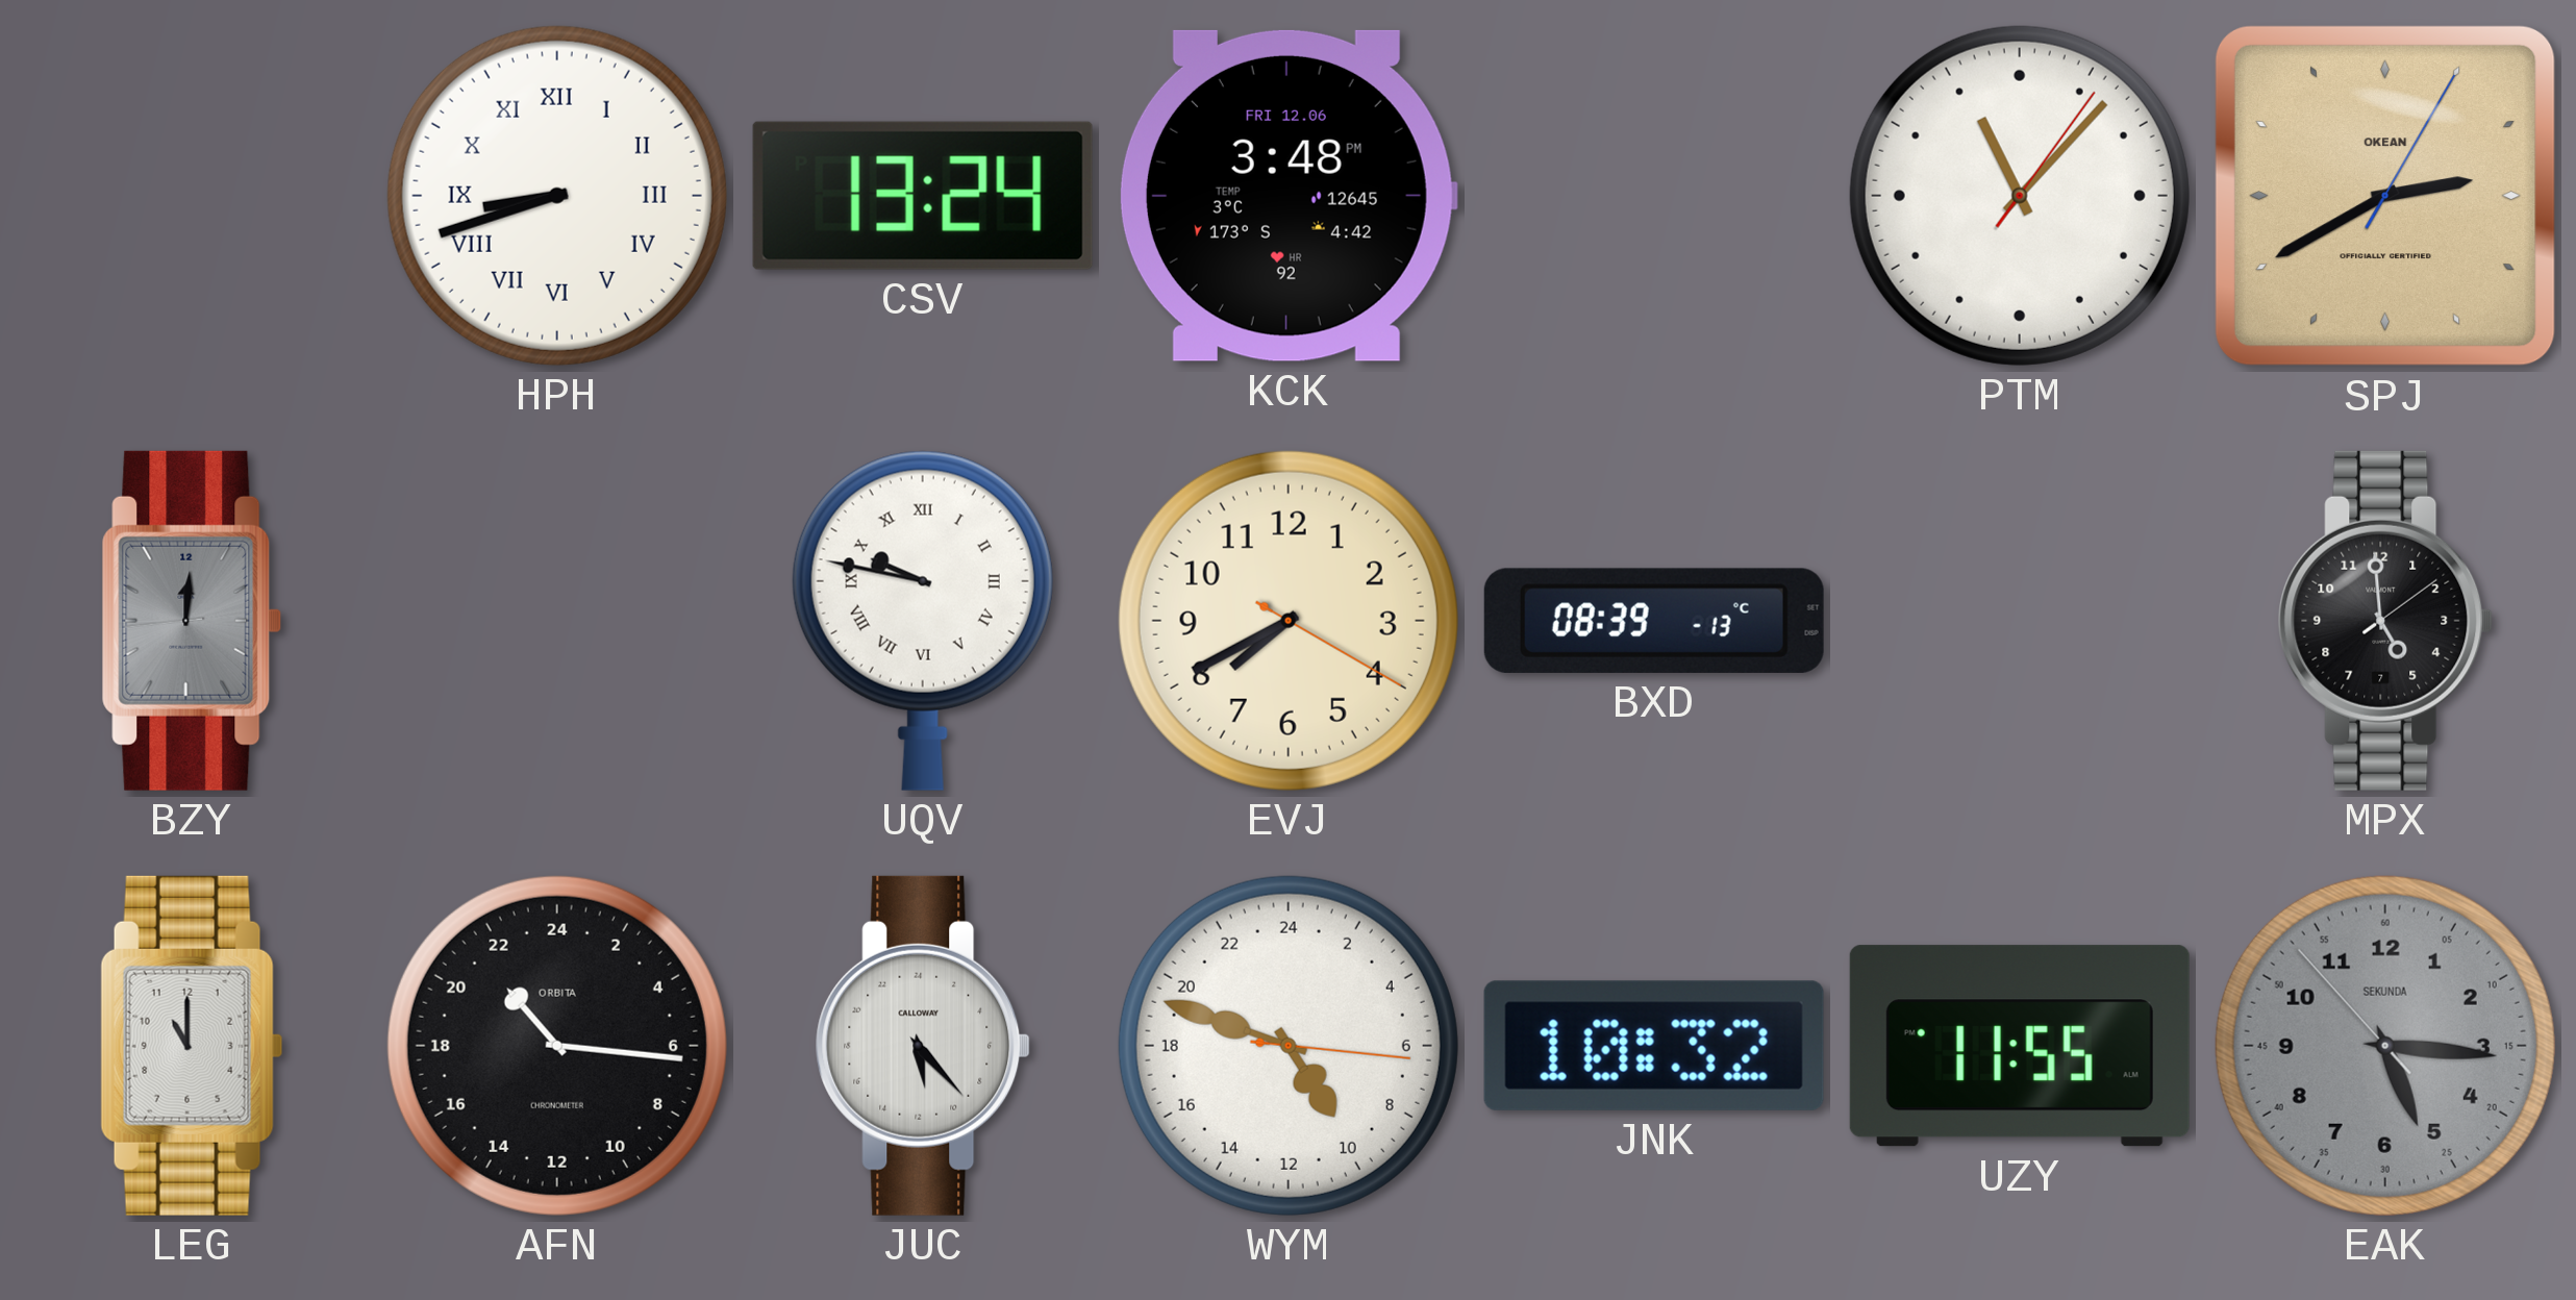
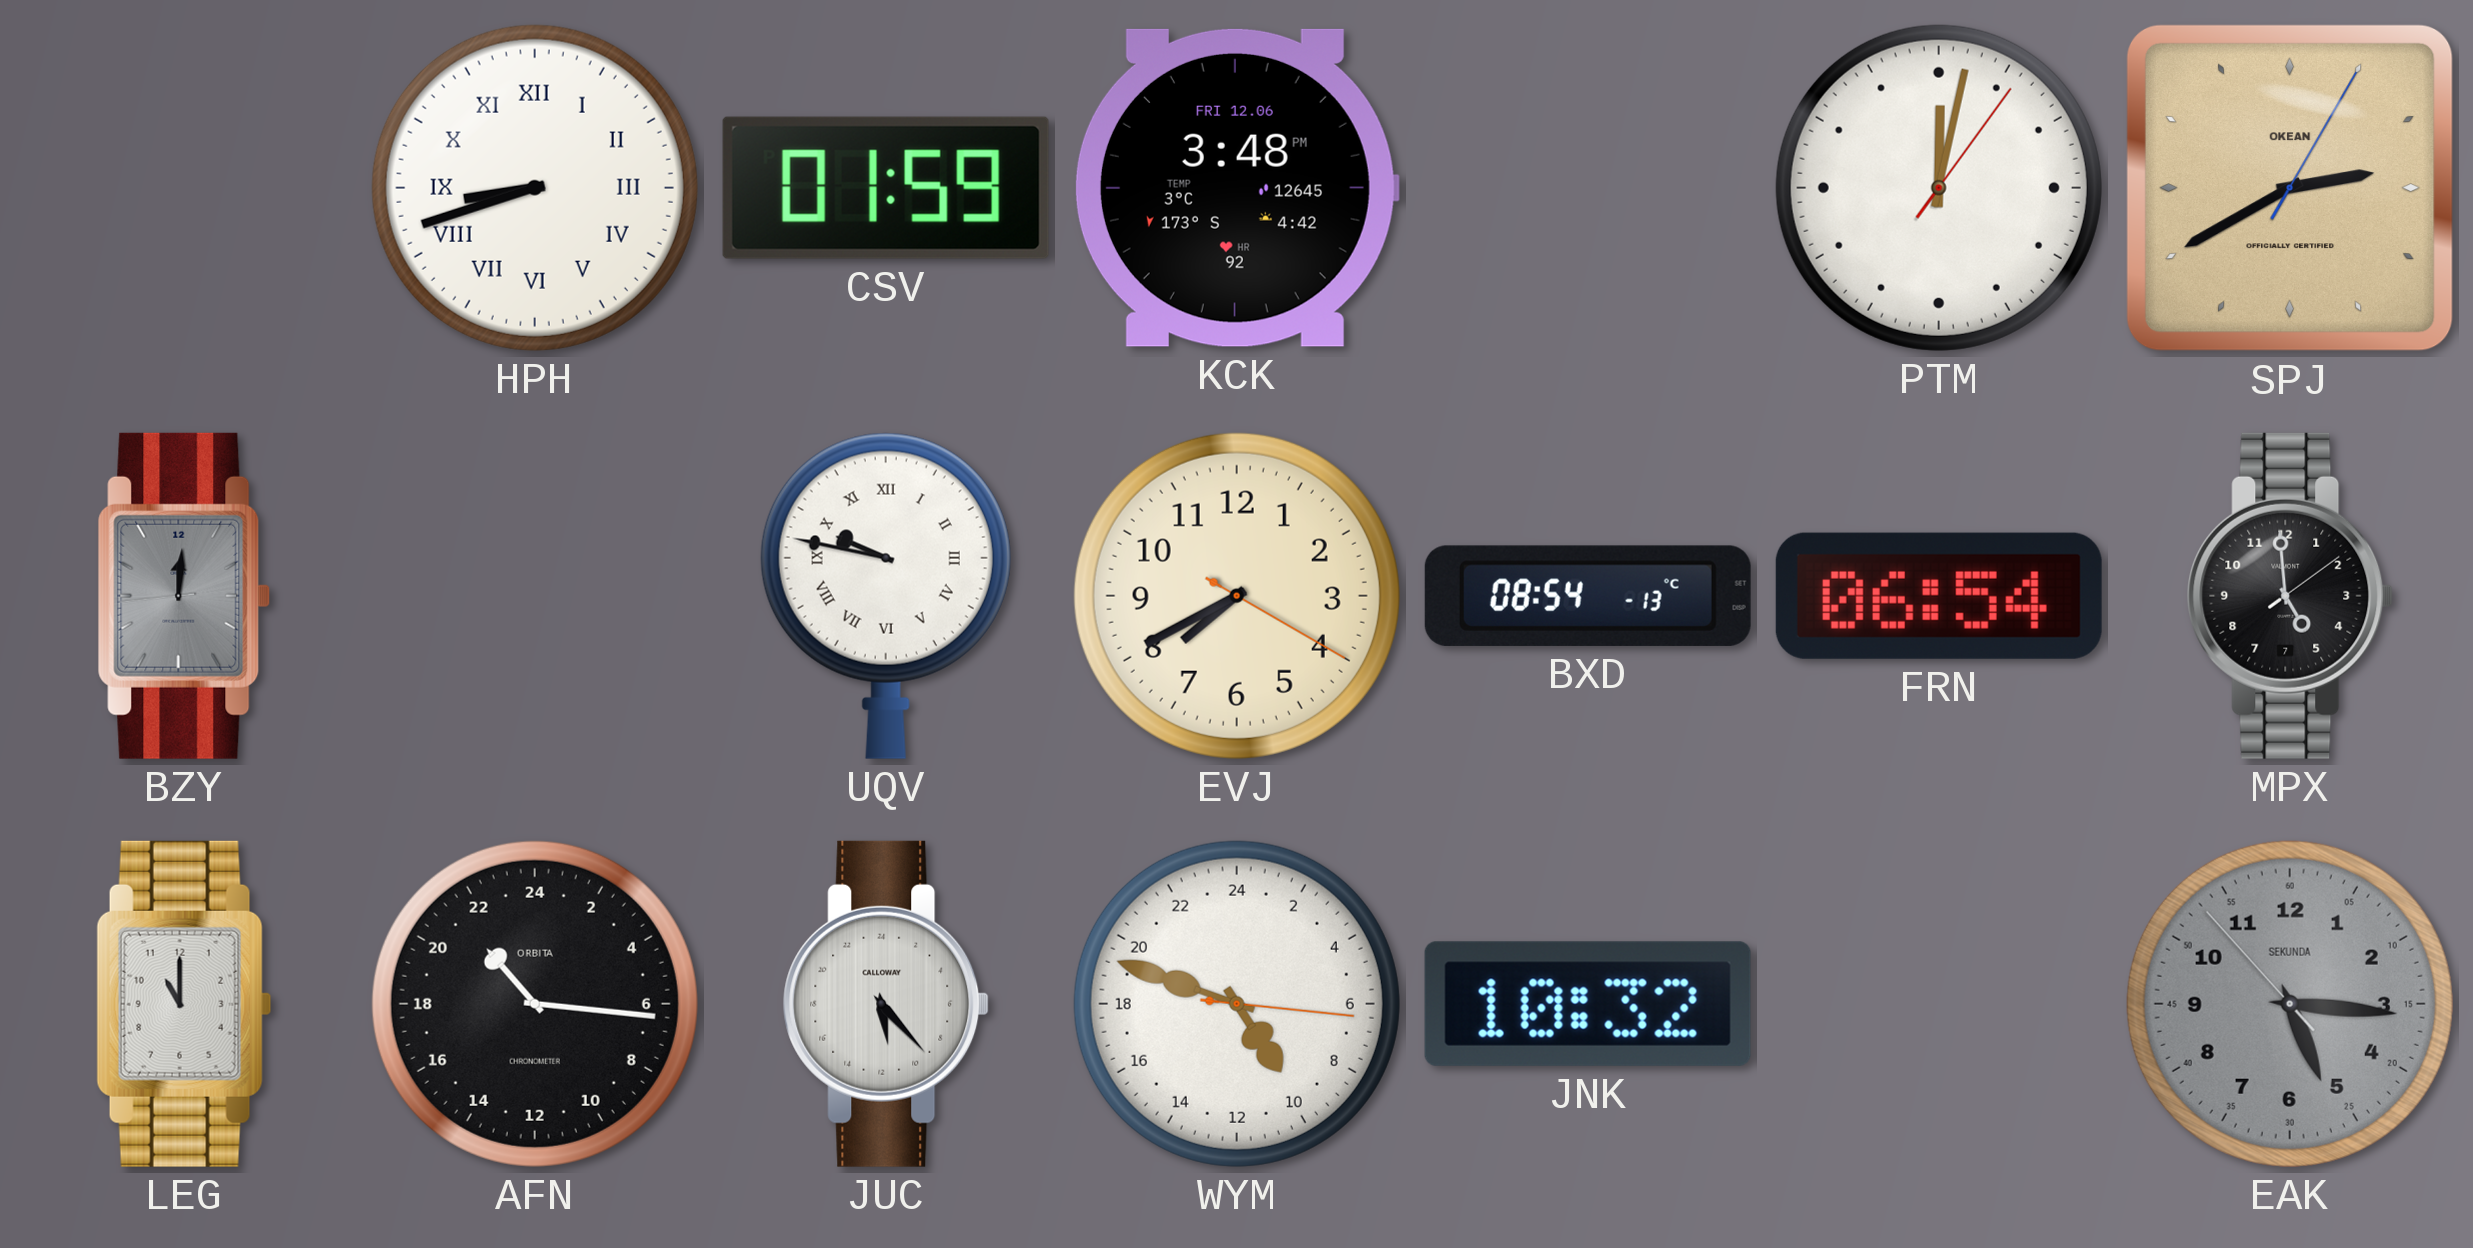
CSV: 13:24 -> 01:59
PTM: 11:07 -> 12:02
BXD: 08:39 -> 08:54
FRN: none -> 06:54
UZY: 11:55 -> none
